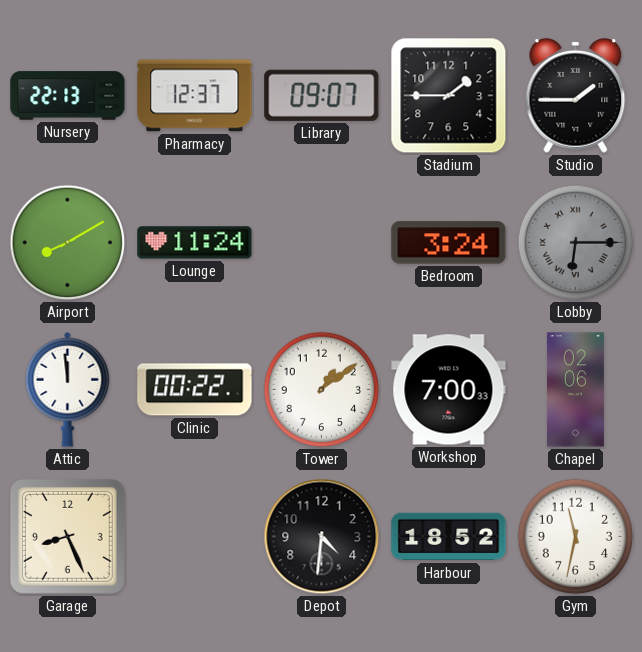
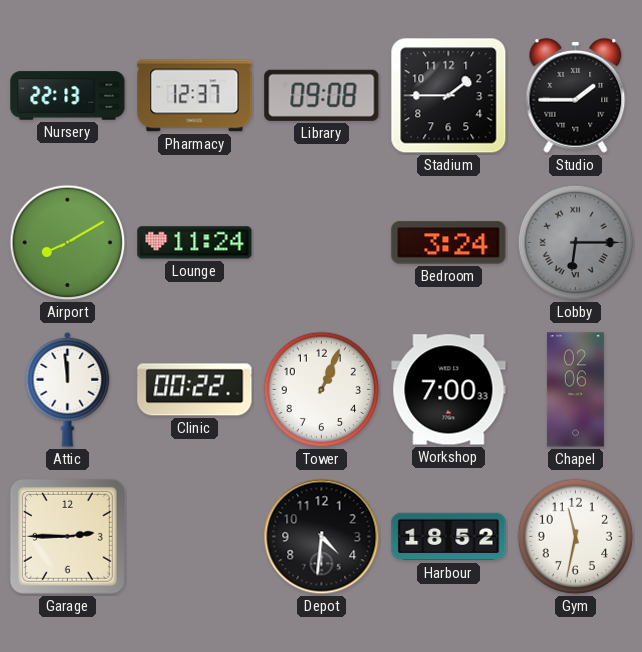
Library: 09:07 -> 09:08
Tower: 1:09 -> 1:04
Garage: 8:26 -> 2:45
